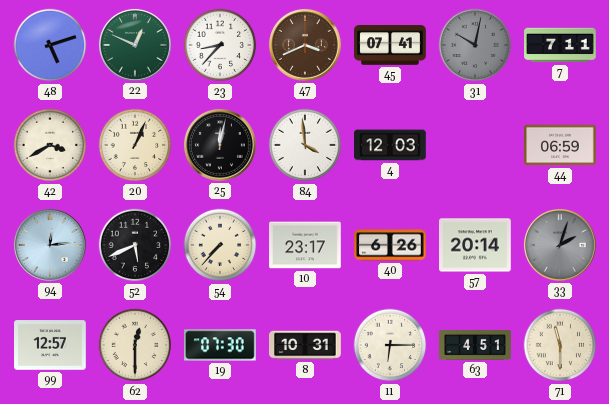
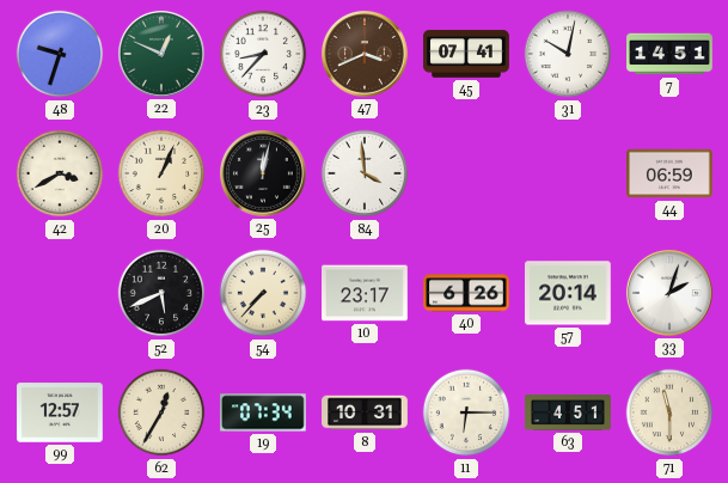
48: 5:12 -> 9:33
31 dial: grey -> white
7: 7:11 -> 14:51
4: 12:03 -> none
94: 12:14 -> none
33 dial: grey -> white
62: 12:30 -> 12:35
19: 07:30 -> 07:34
